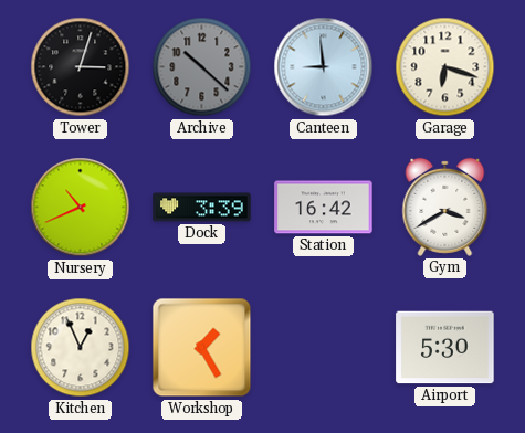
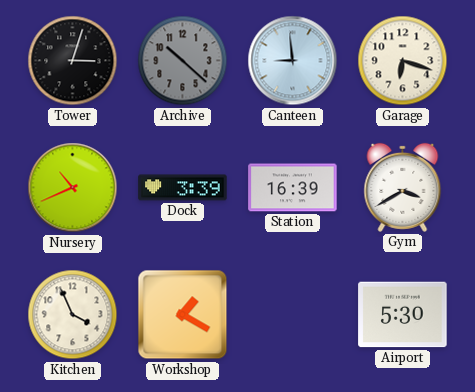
Station: 16:42 -> 16:39
Kitchen: 12:56 -> 3:56
Workshop: 1:25 -> 1:20
